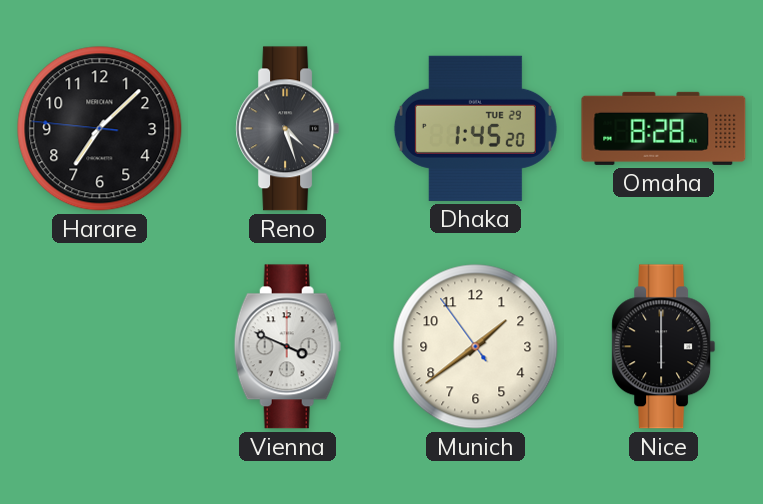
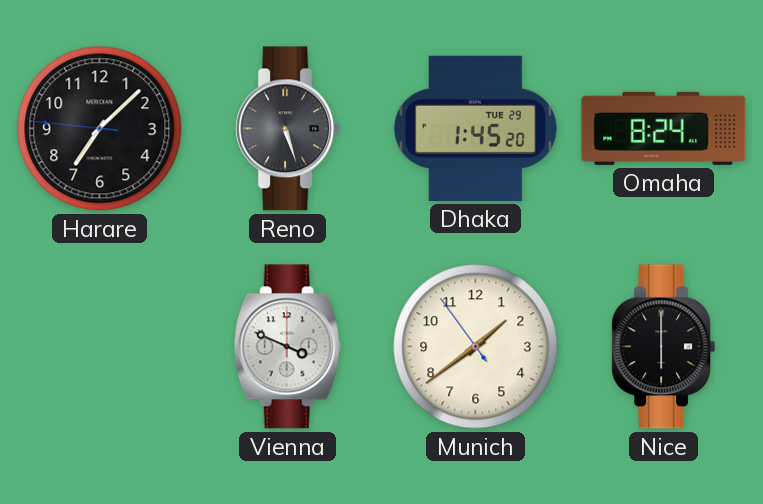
Reno: 4:27 -> 5:27
Omaha: 8:28 -> 8:24
